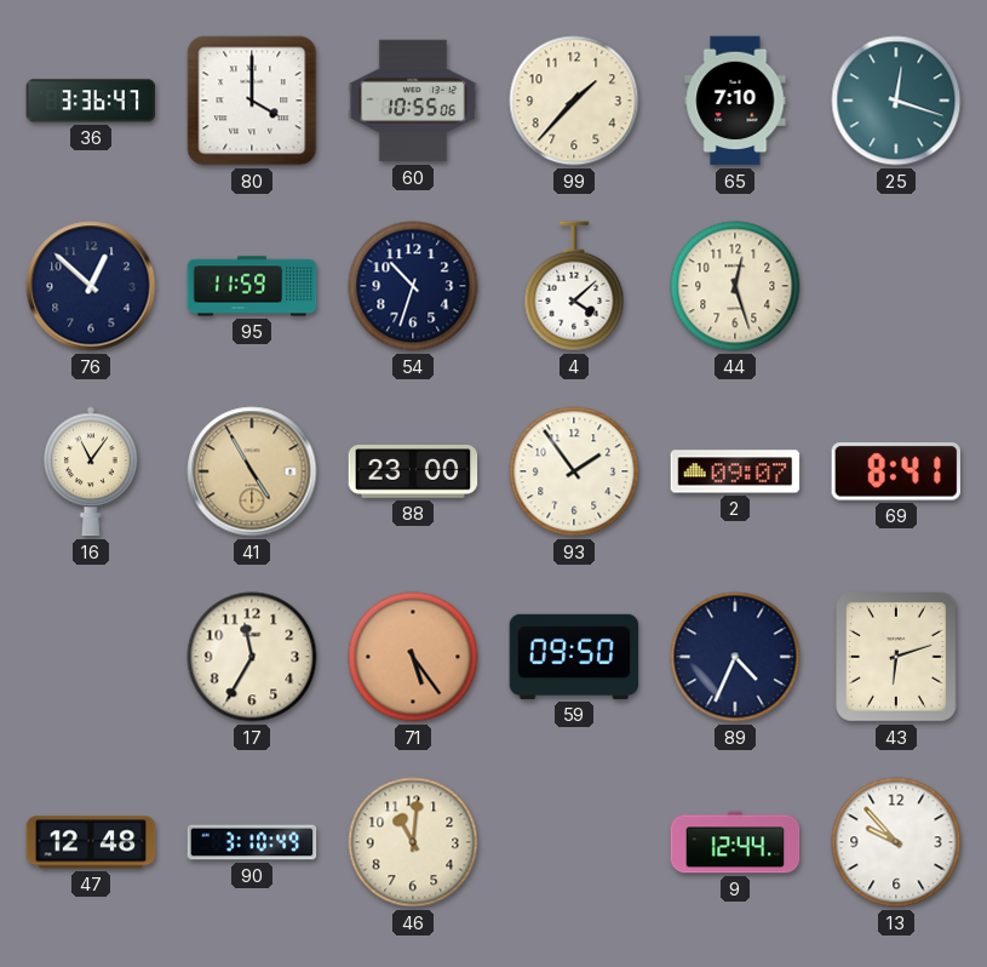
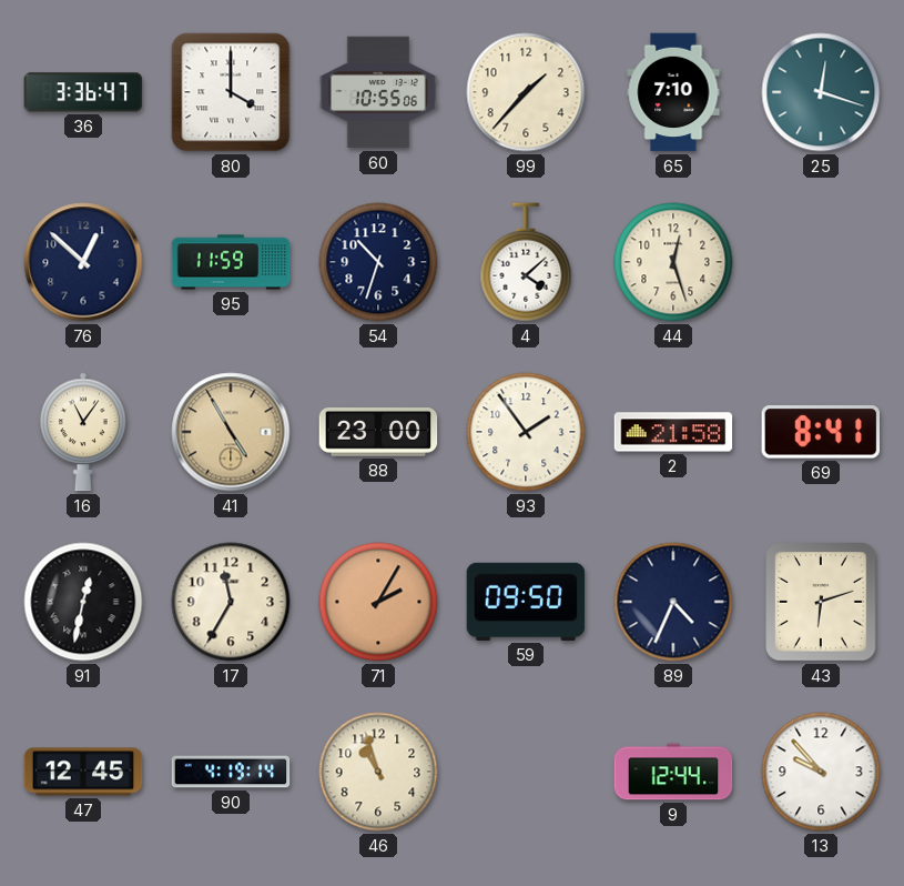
2: 09:07 -> 21:58
91: none -> 12:32
71: 5:24 -> 2:05
47: 12:48 -> 12:45
90: 3:10 -> 4:19
46: 11:01 -> 10:57
